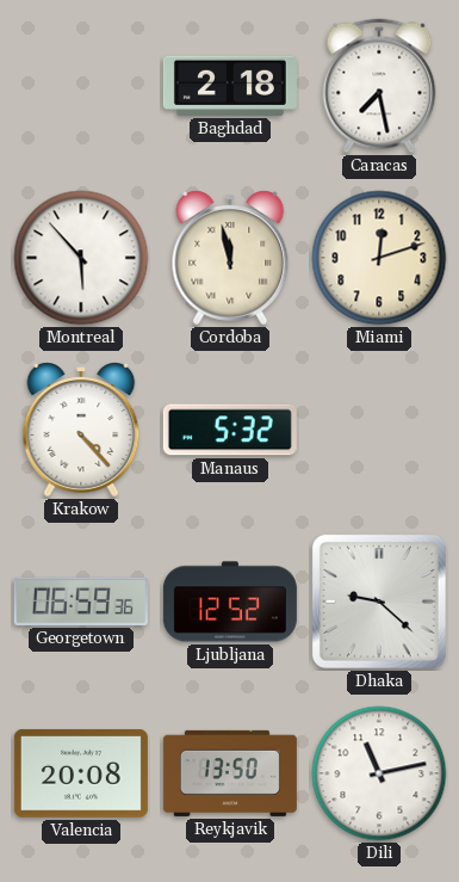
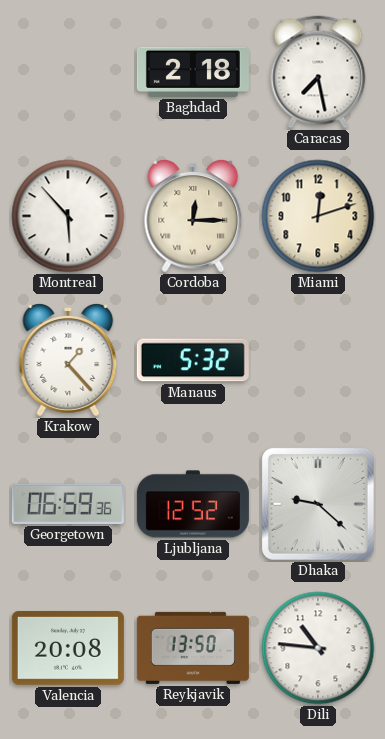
Cordoba: 11:58 -> 12:15
Krakow: 4:23 -> 1:23
Dili: 11:13 -> 10:46
